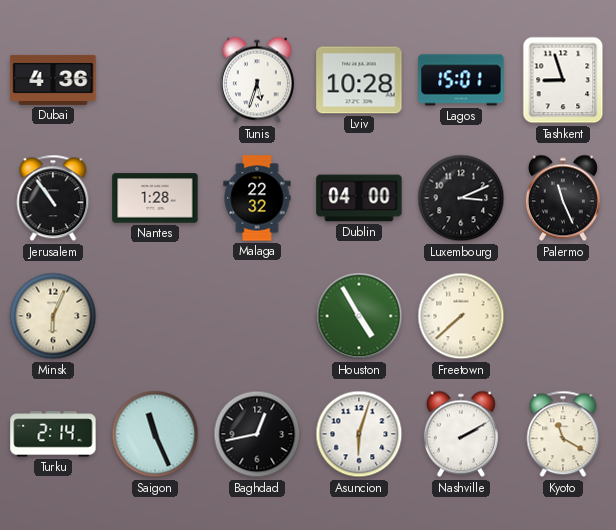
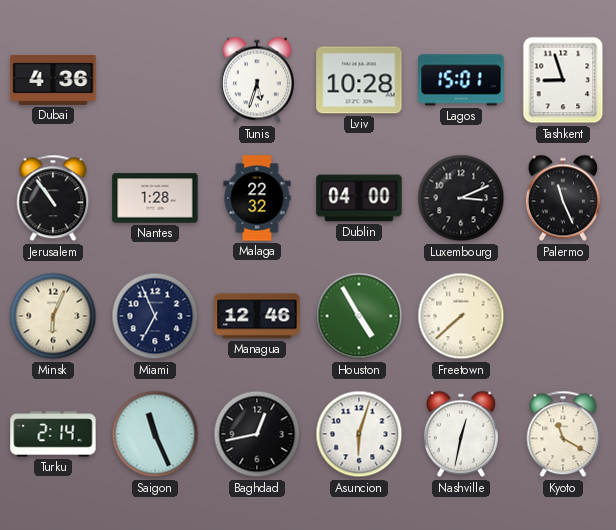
Miami: none -> 6:56
Managua: none -> 12:46
Nashville: 2:10 -> 12:32
